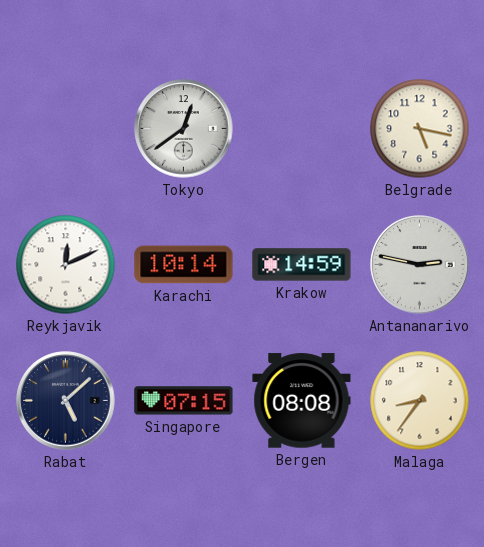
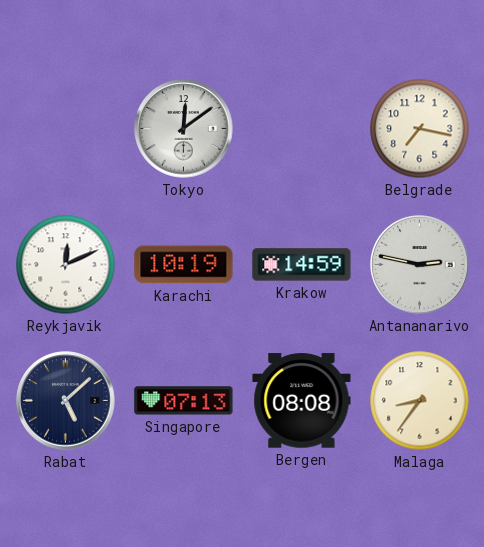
Tokyo: 12:39 -> 12:09
Belgrade: 5:17 -> 7:17
Karachi: 10:14 -> 10:19
Singapore: 07:15 -> 07:13
